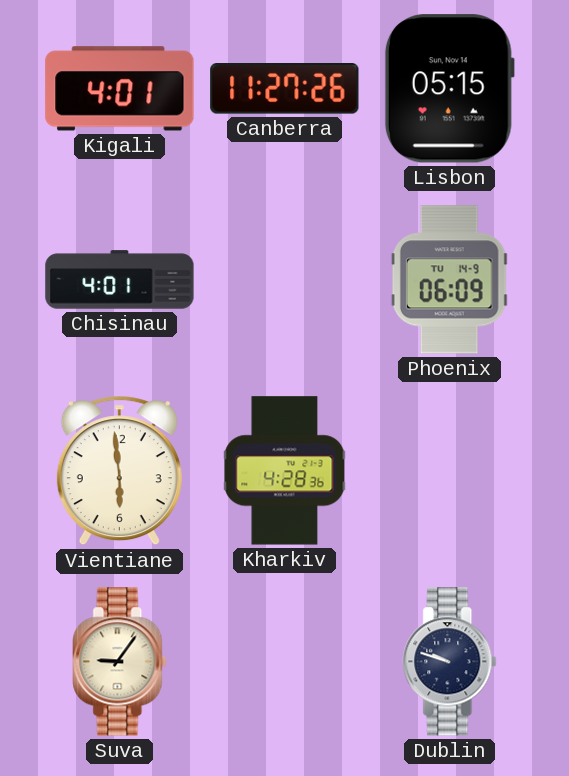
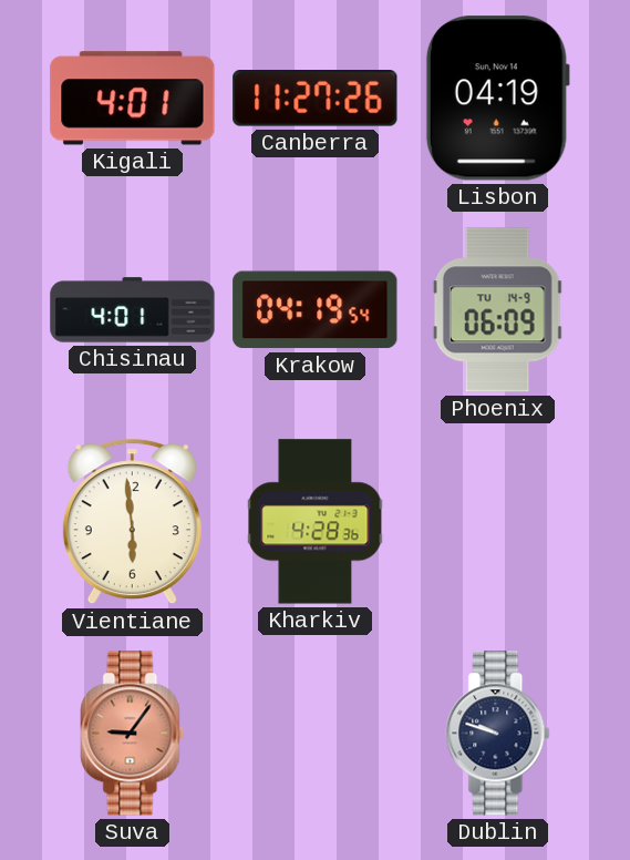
Lisbon: 05:15 -> 04:19
Krakow: none -> 04:19
Suva dial: cream -> salmon
